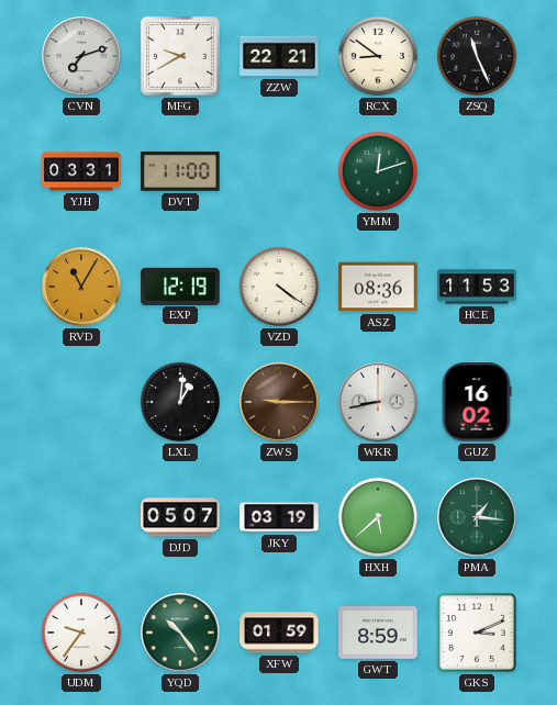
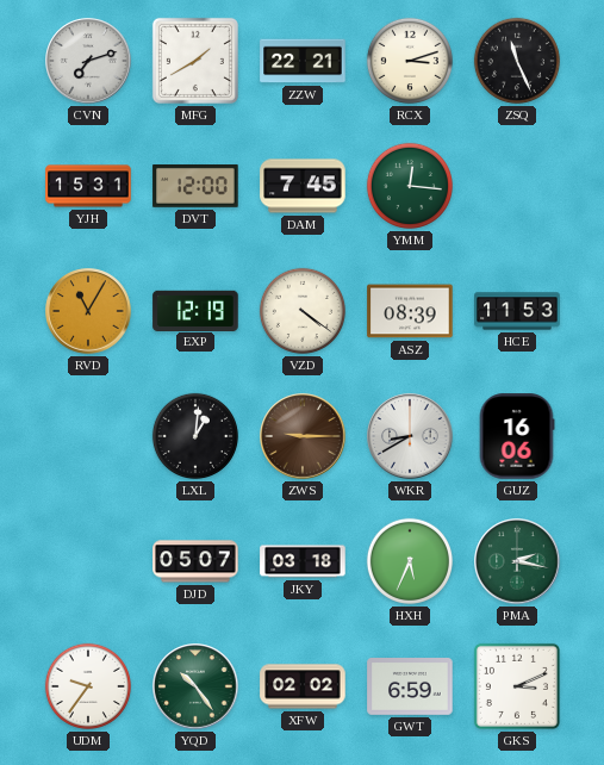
MFG: 9:40 -> 1:40
RCX: 8:51 -> 3:12
YJH: 03:31 -> 15:31
DVT: 11:00 -> 12:00
DAM: none -> 7:45
YMM: 12:12 -> 12:16
ASZ: 08:36 -> 08:39
WKR: 8:43 -> 8:40
GUZ: 16:02 -> 16:06
JKY: 03:19 -> 03:18
HXH: 5:38 -> 5:34
PMA: 1:16 -> 2:17
XFW: 01:59 -> 02:02
GWT: 8:59 -> 6:59
